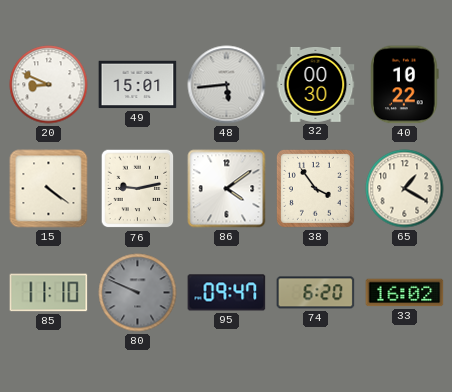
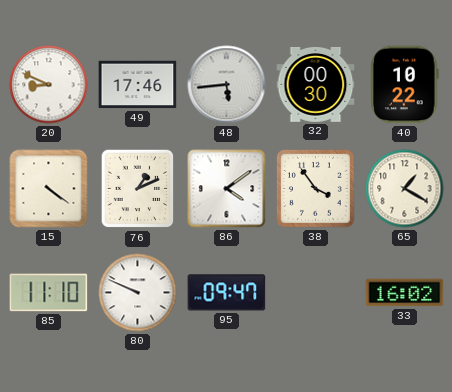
49: 15:01 -> 17:46
76: 9:13 -> 1:11
80 dial: grey -> white
74: 6:20 -> none
